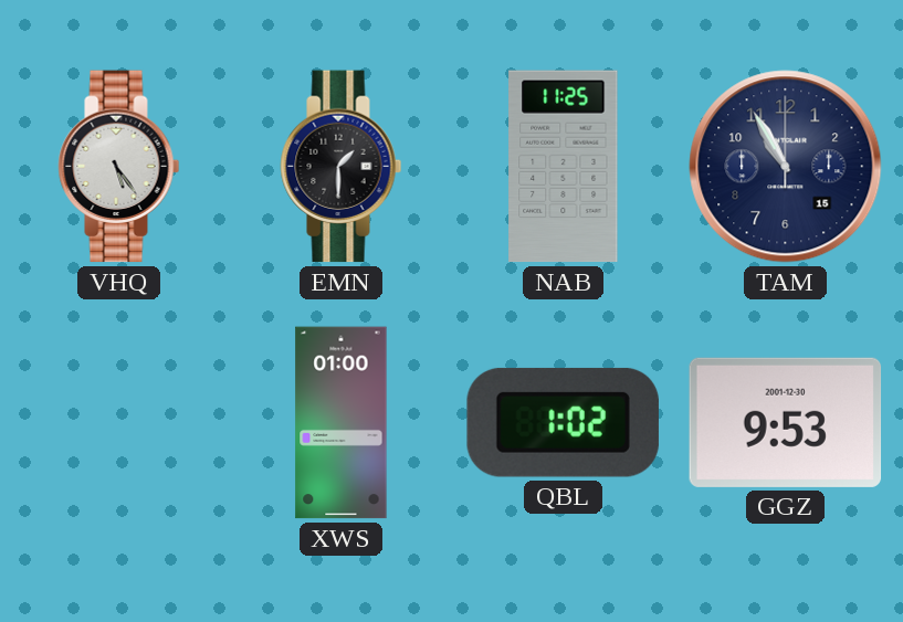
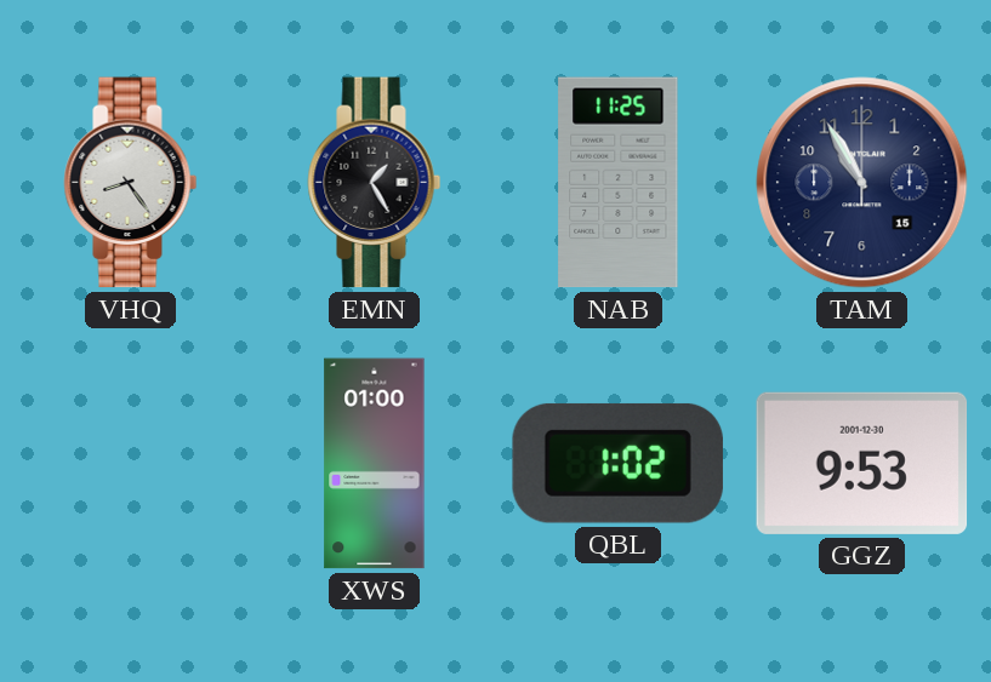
VHQ: 5:24 -> 8:24
EMN: 1:30 -> 1:25
